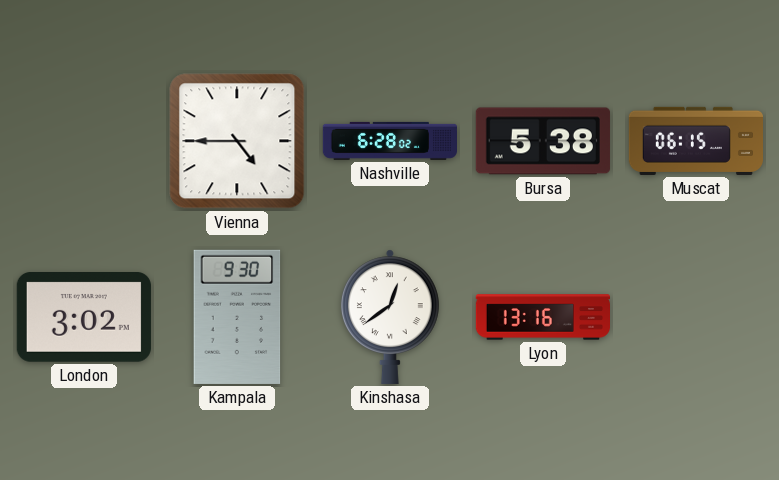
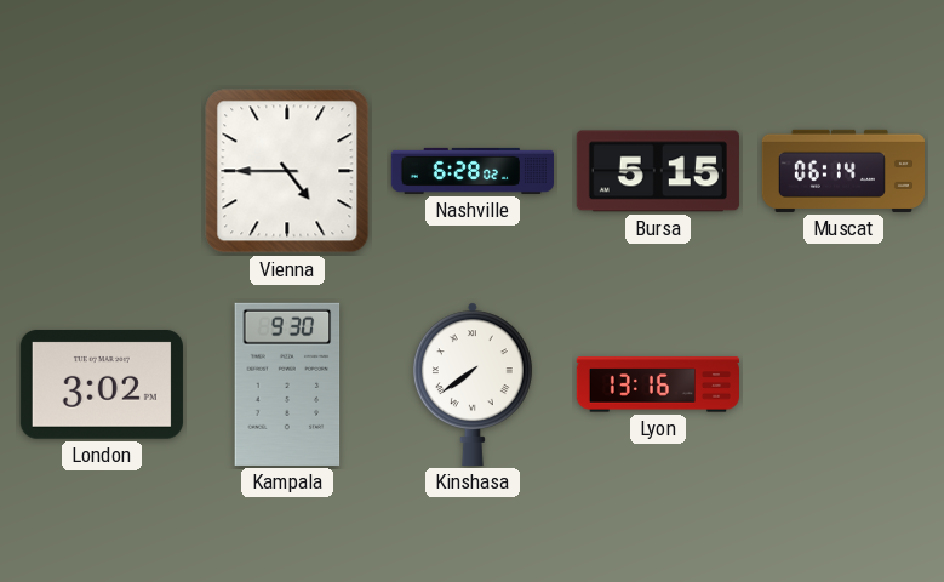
Bursa: 5:38 -> 5:15
Muscat: 06:15 -> 06:14
Kinshasa: 12:39 -> 7:39
